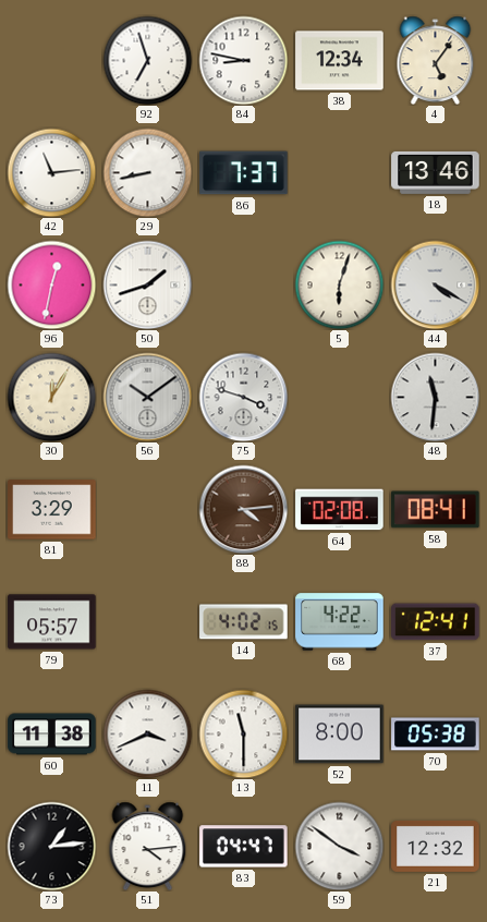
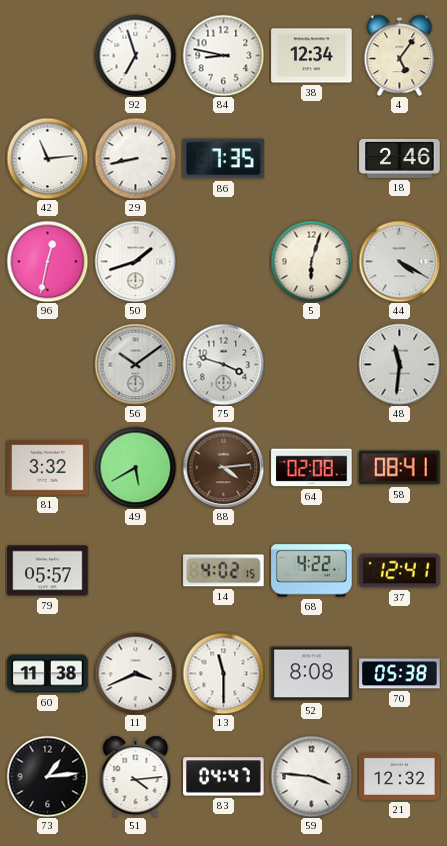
86: 7:37 -> 7:35
18: 13:46 -> 2:46
30: 12:05 -> none
81: 3:29 -> 3:32
49: none -> 5:40
52: 8:00 -> 8:08
59: 3:51 -> 3:46
